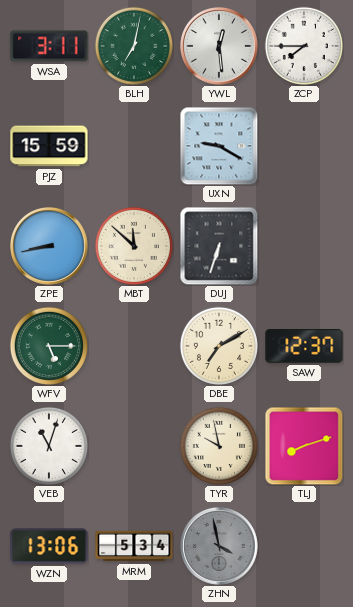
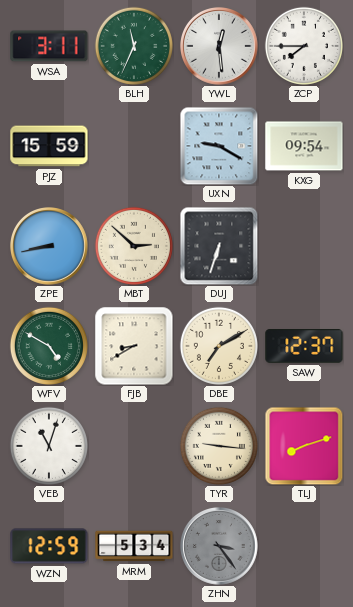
BLH: 7:02 -> 11:34
KXG: none -> 09:54
MBT: 11:52 -> 2:52
WFV: 5:15 -> 4:50
FJB: none -> 8:40
TYR: 9:58 -> 9:16
WZN: 13:06 -> 12:59
ZHN: 3:58 -> 3:24
